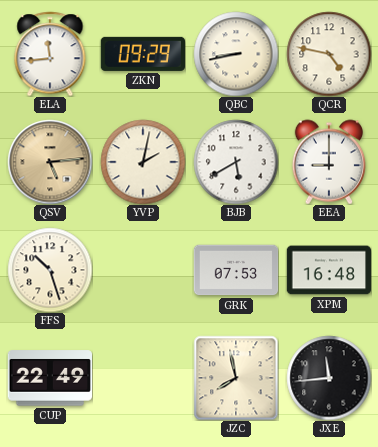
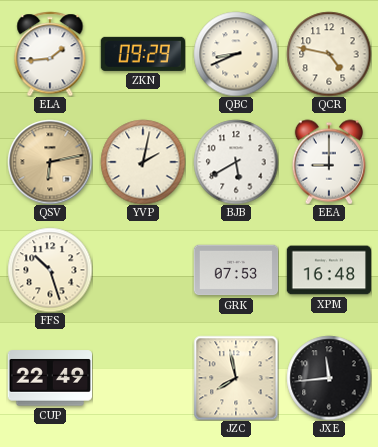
ELA: 11:44 -> 1:44
QBC: 8:43 -> 8:41
QSV: 5:14 -> 6:13
